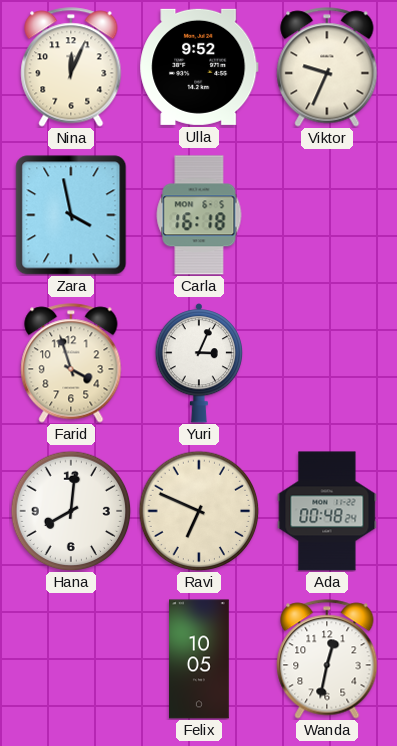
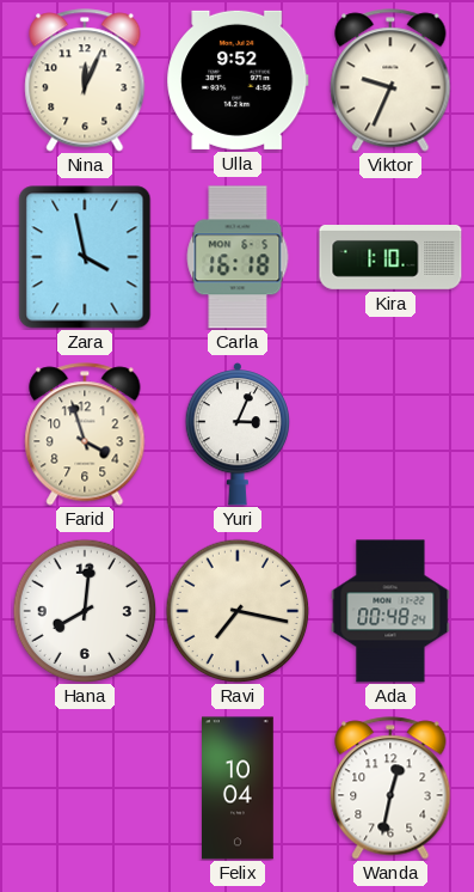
Kira: none -> 1:10
Ravi: 6:49 -> 7:17
Felix: 10:05 -> 10:04
